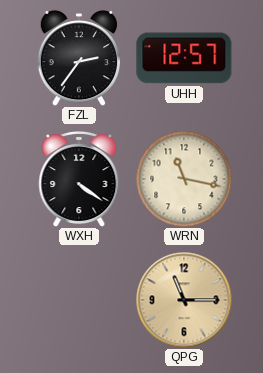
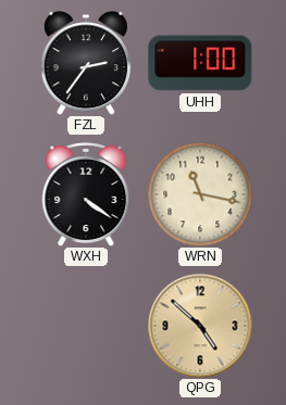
UHH: 12:57 -> 1:00
QPG: 11:15 -> 4:52
